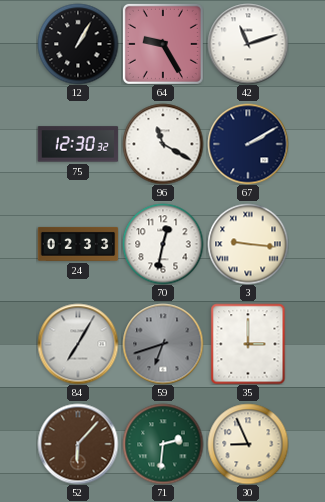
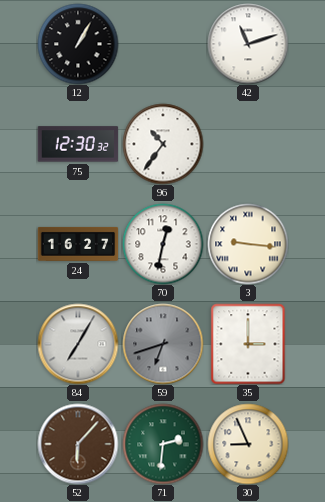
64: 9:25 -> none
96: 11:20 -> 10:36
67: 2:10 -> none
24: 02:33 -> 16:27
